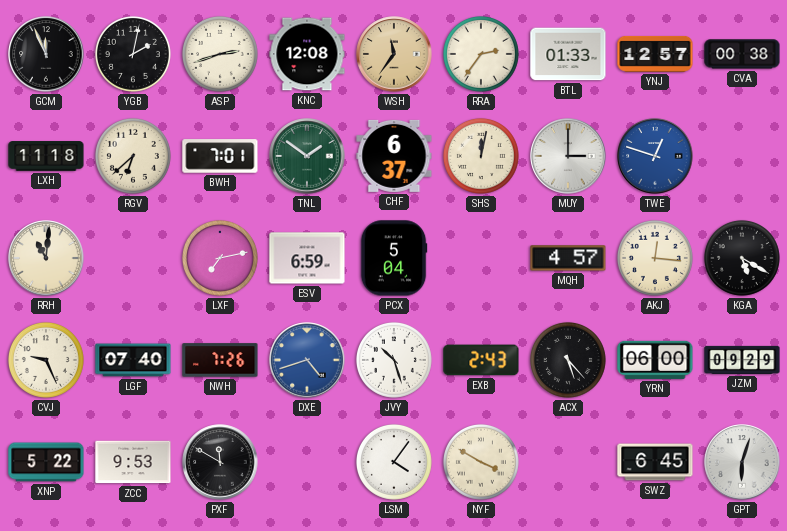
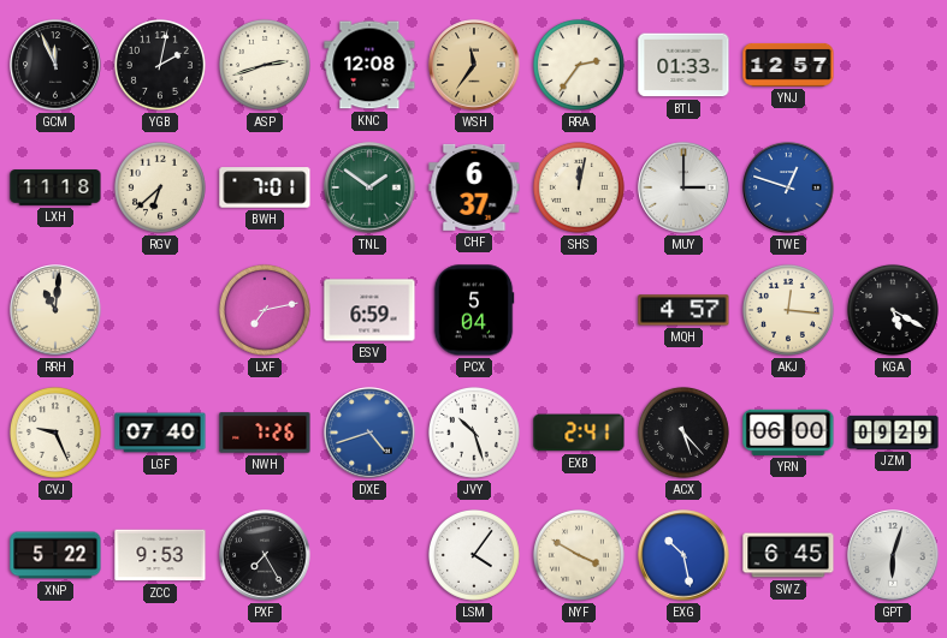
CVA: 00:38 -> none
EXB: 2:43 -> 2:41
PXF: 11:50 -> 7:25
EXG: none -> 10:28
